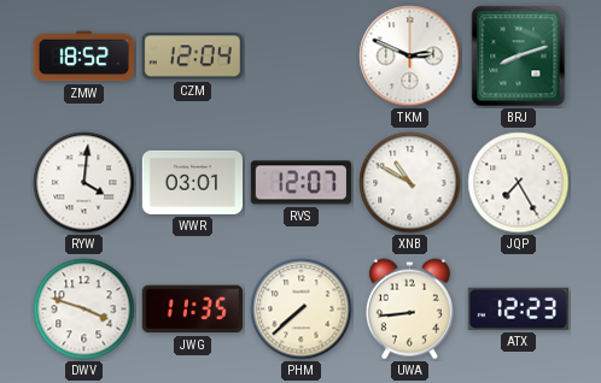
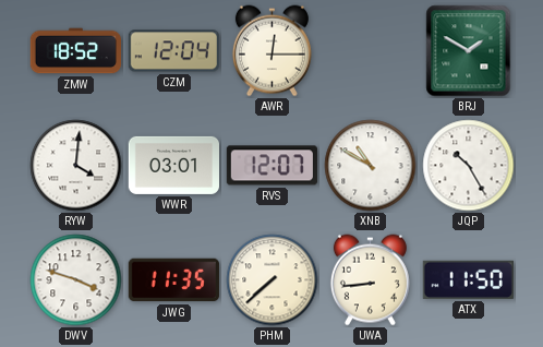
AWR: none -> 12:15
TKM: 2:49 -> none
BRJ: 8:12 -> 1:50
JQP: 7:25 -> 10:25
ATX: 12:23 -> 11:50
